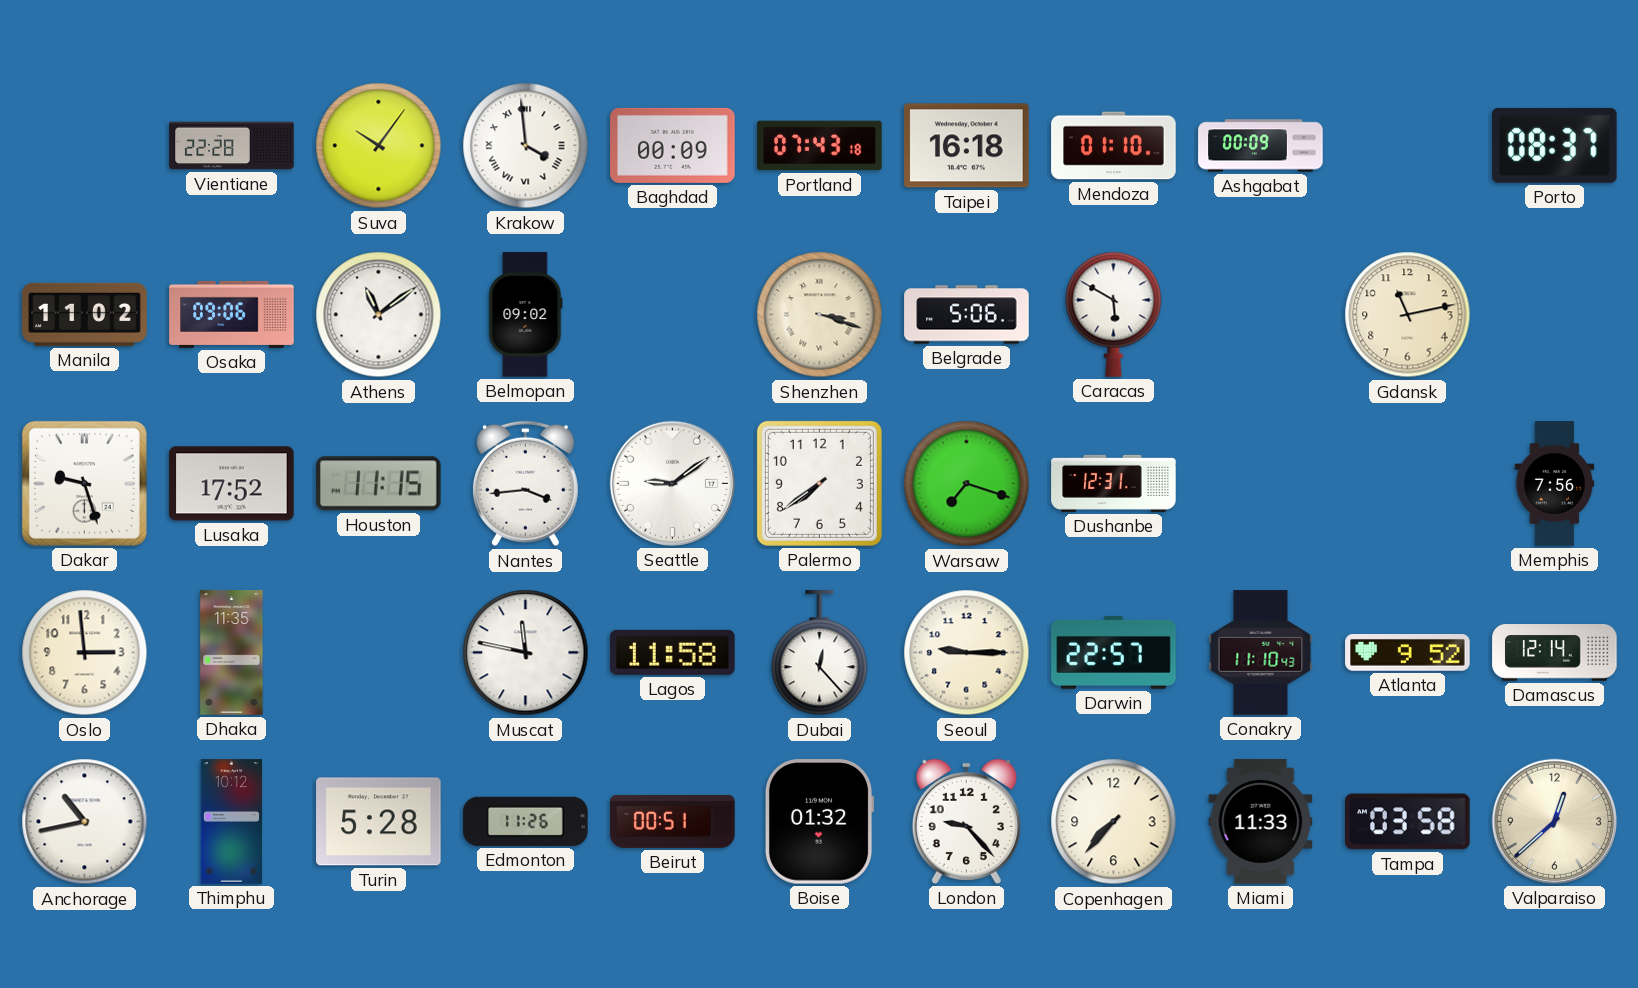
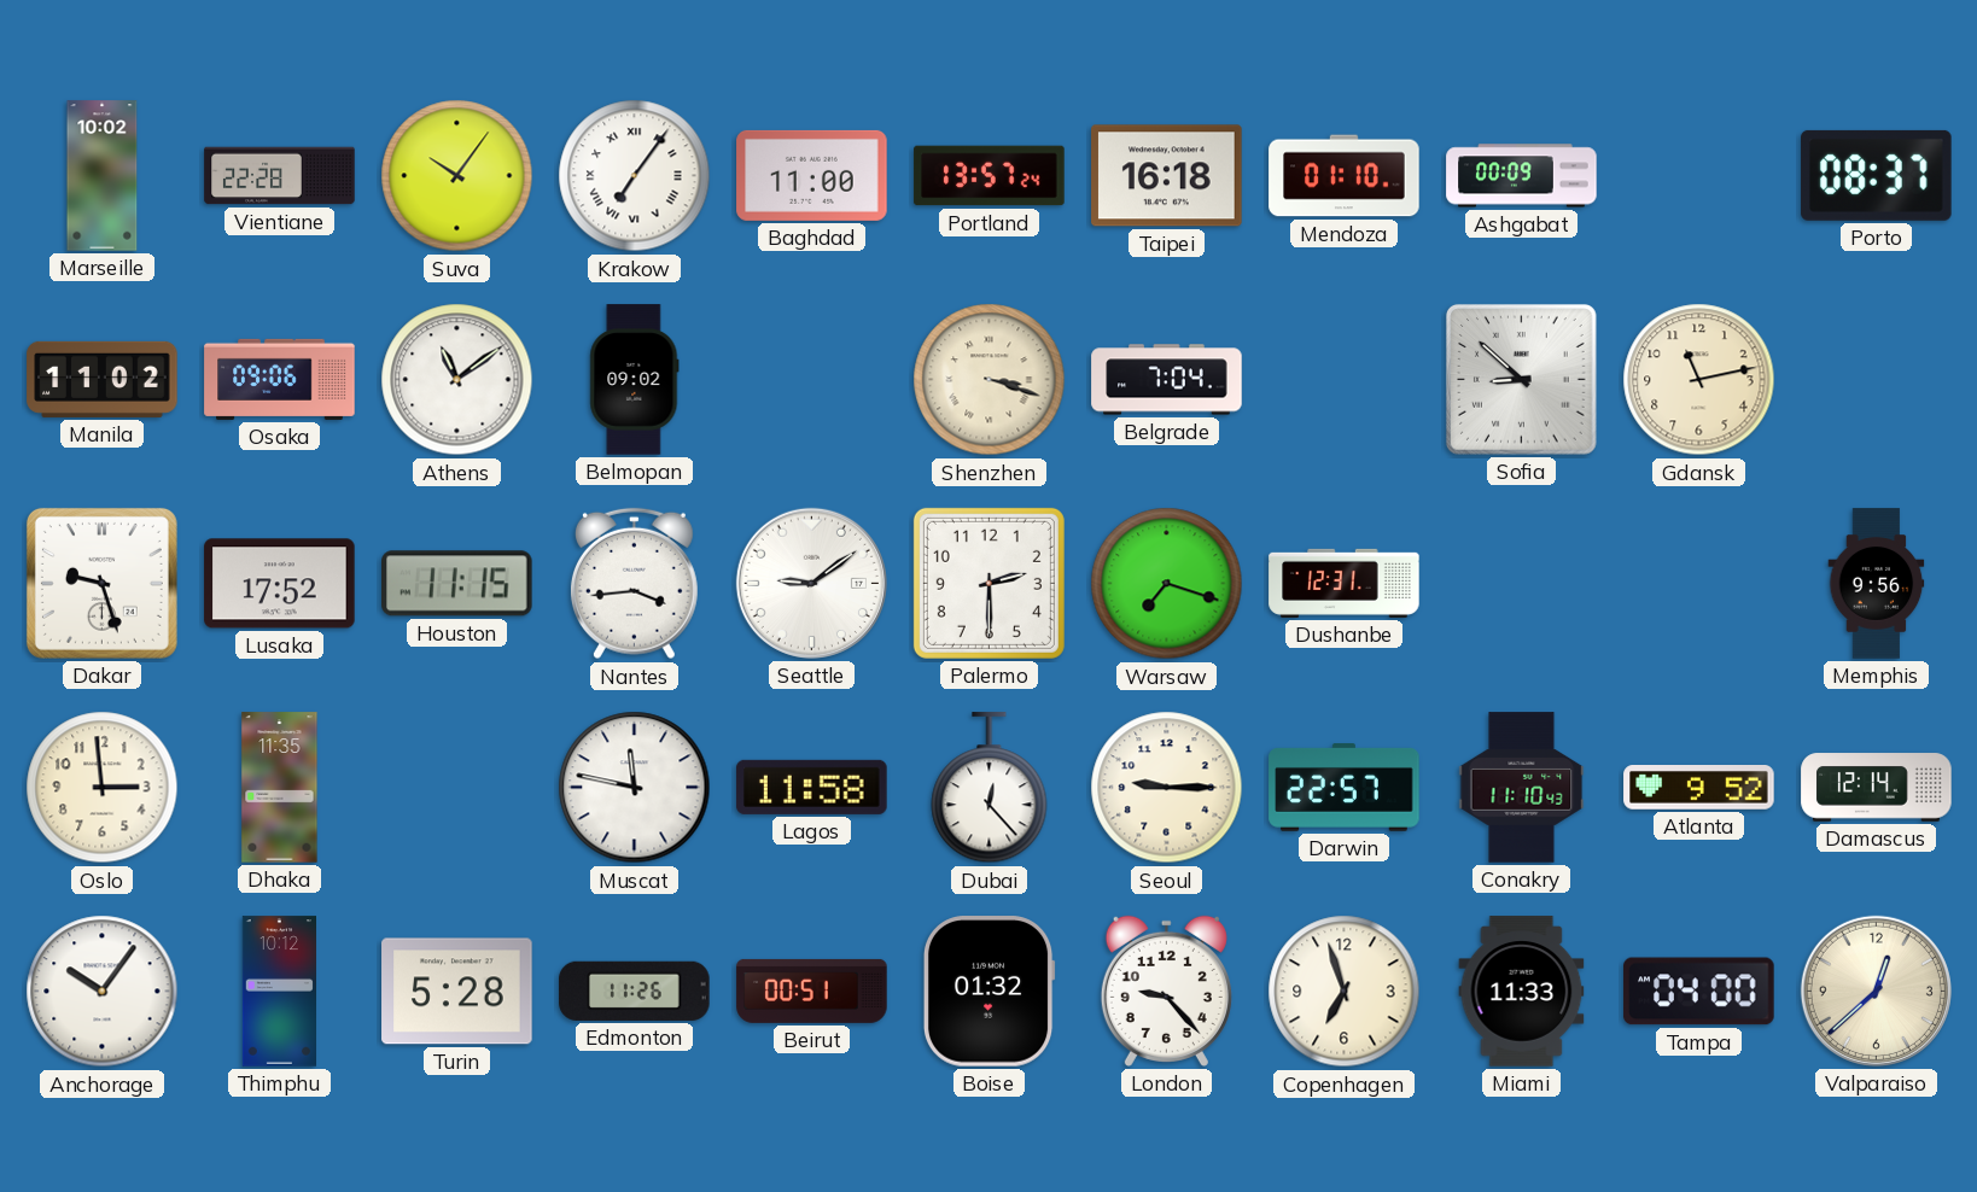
Marseille: none -> 10:02
Krakow: 3:59 -> 7:06
Baghdad: 00:09 -> 11:00
Portland: 07:43 -> 13:57
Belgrade: 5:06 -> 7:04
Caracas: 5:50 -> none
Sofia: none -> 8:52
Palermo: 7:39 -> 2:30
Memphis: 7:56 -> 9:56
Anchorage: 10:43 -> 10:06
Copenhagen: 7:37 -> 6:57
Tampa: 03:58 -> 04:00
